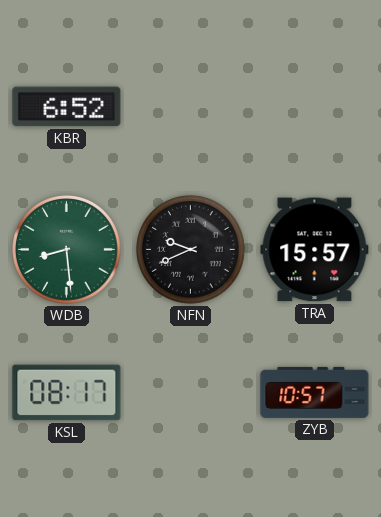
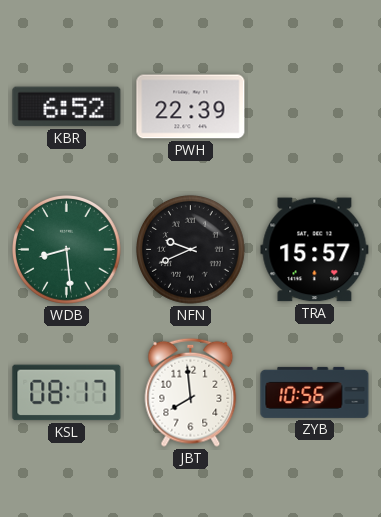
PWH: none -> 22:39
JBT: none -> 7:59
ZYB: 10:57 -> 10:56
